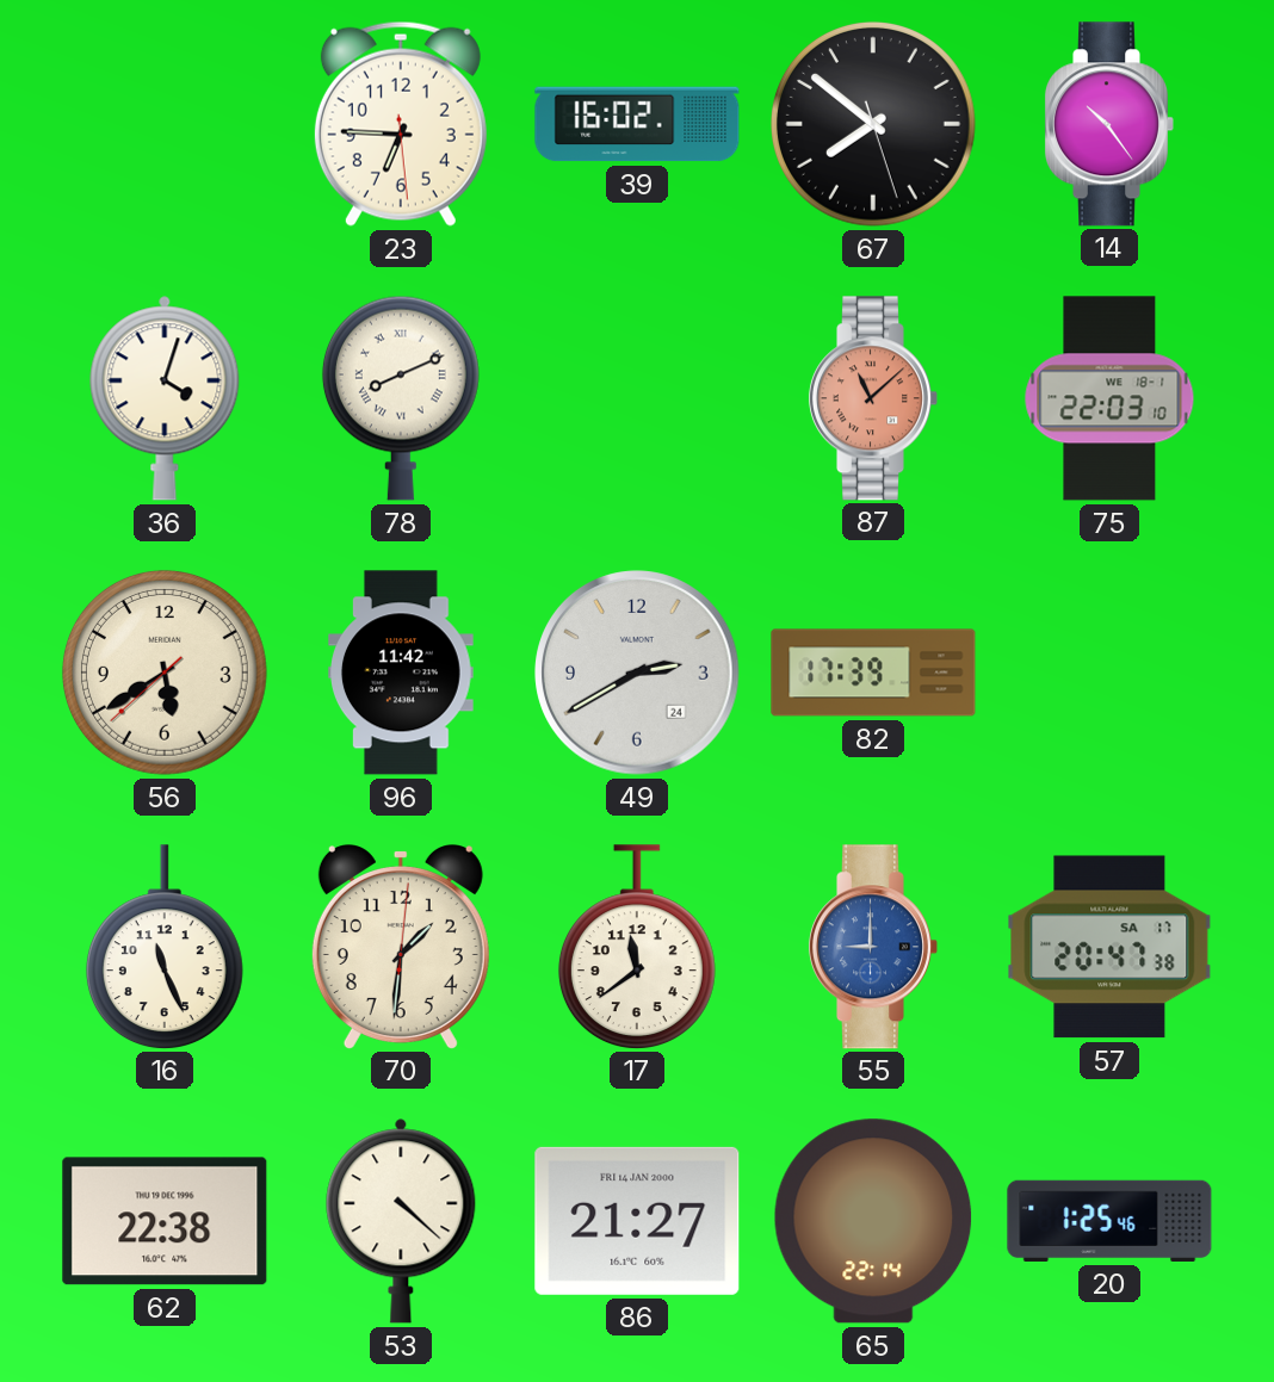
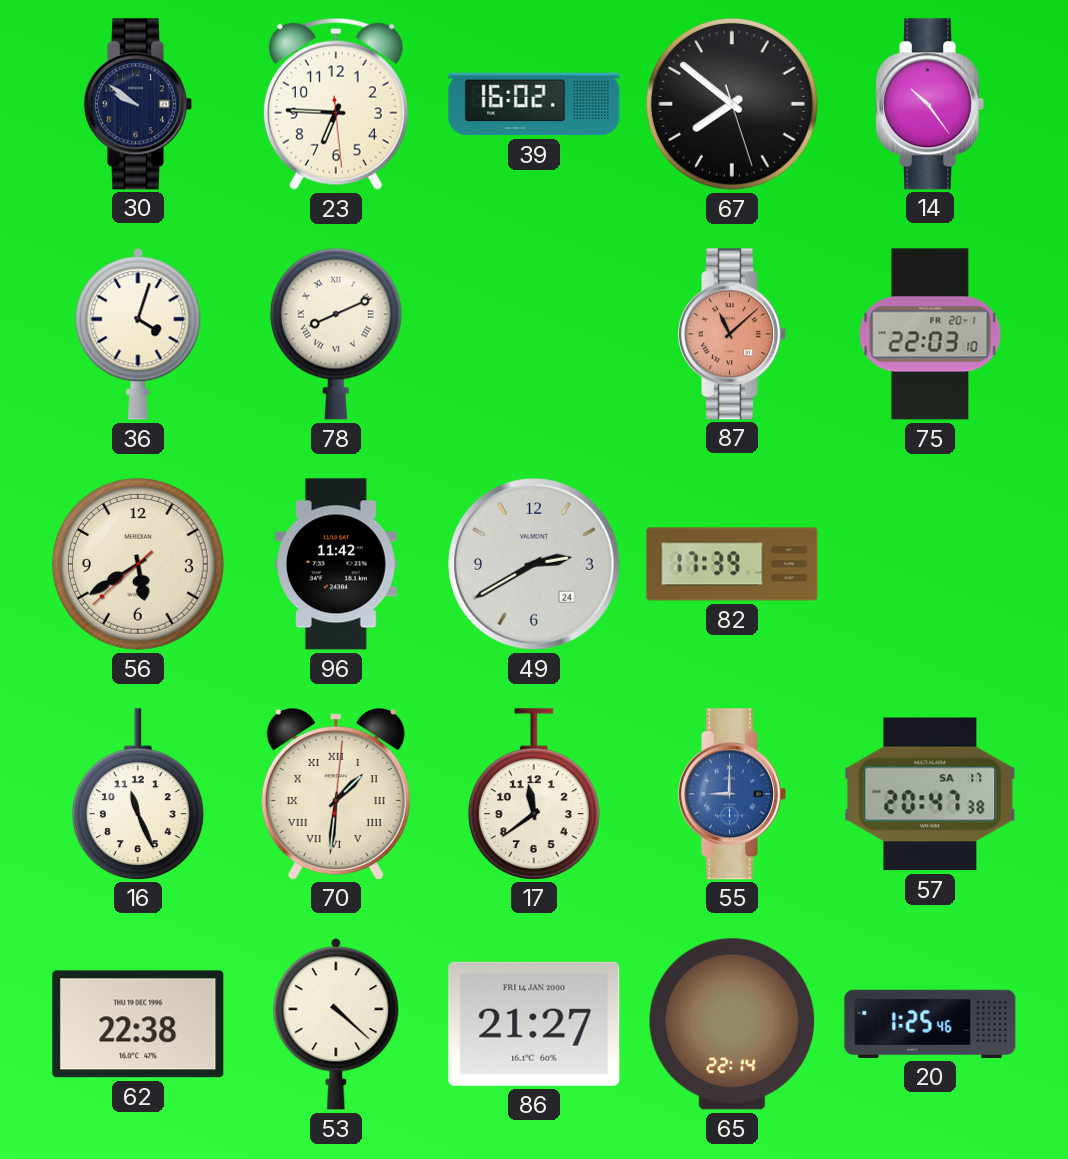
30: none -> 9:51
75 date: WE 18-1 -> FR 20-1
70 numerals: Arabic -> Roman
